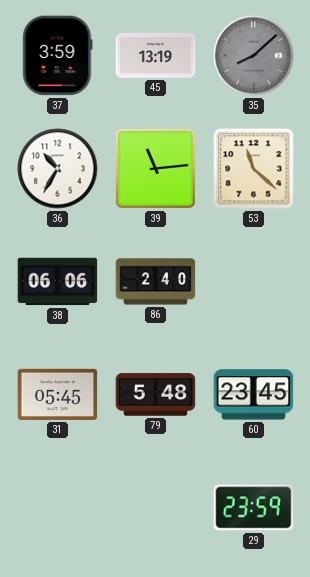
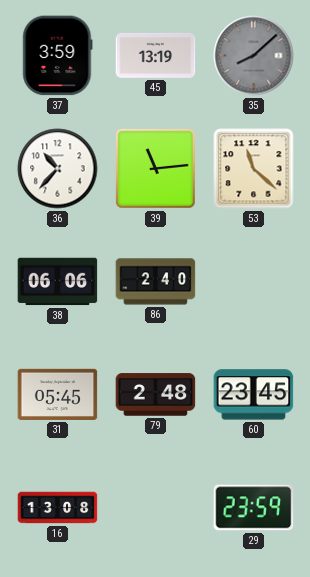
36: 10:35 -> 10:37
79: 5:48 -> 2:48
16: none -> 13:08
